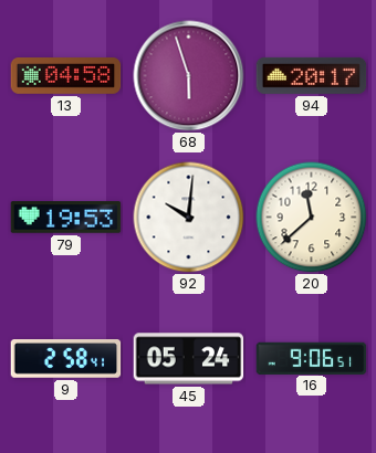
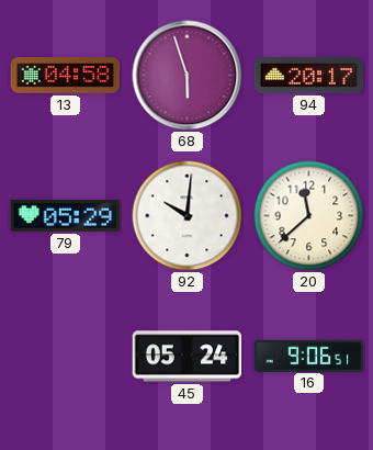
79: 19:53 -> 05:29
9: 2:58 -> none
